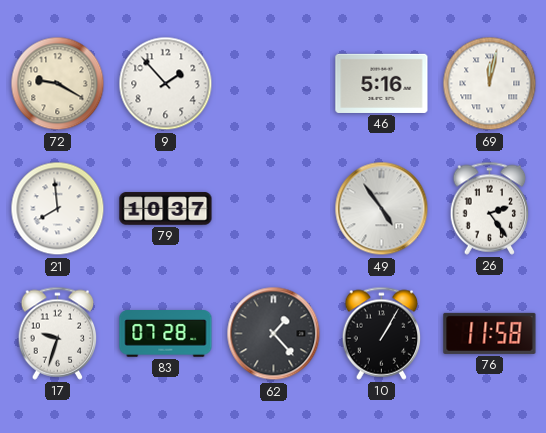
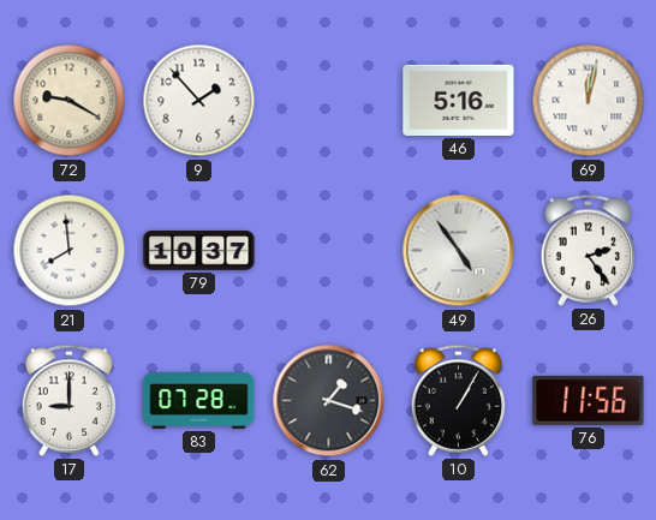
17: 9:33 -> 9:00
62: 1:23 -> 1:18
76: 11:58 -> 11:56
